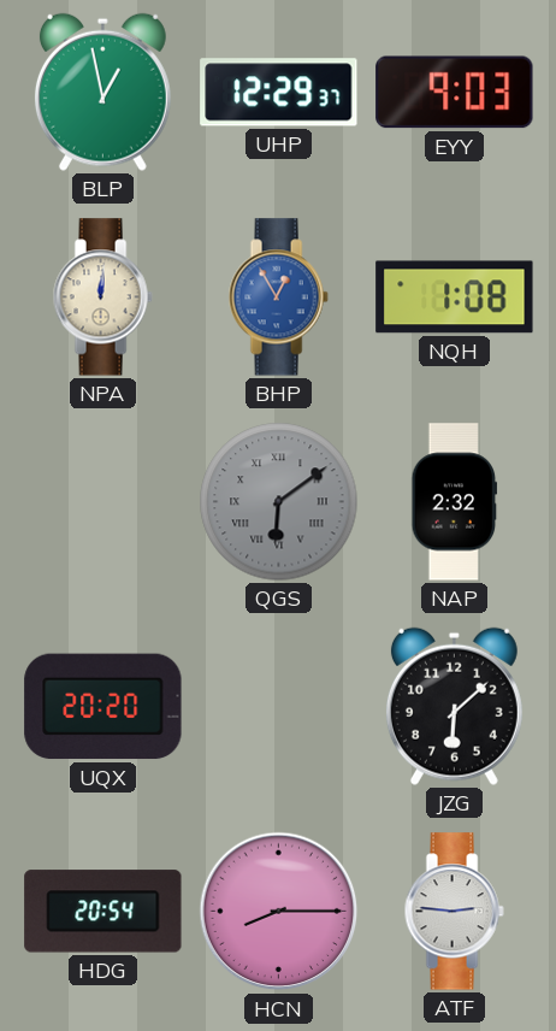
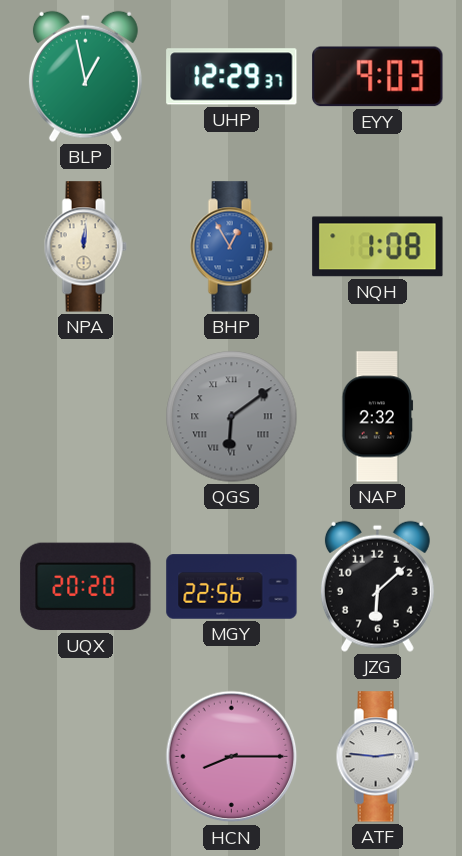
MGY: none -> 22:56
HDG: 20:54 -> none
